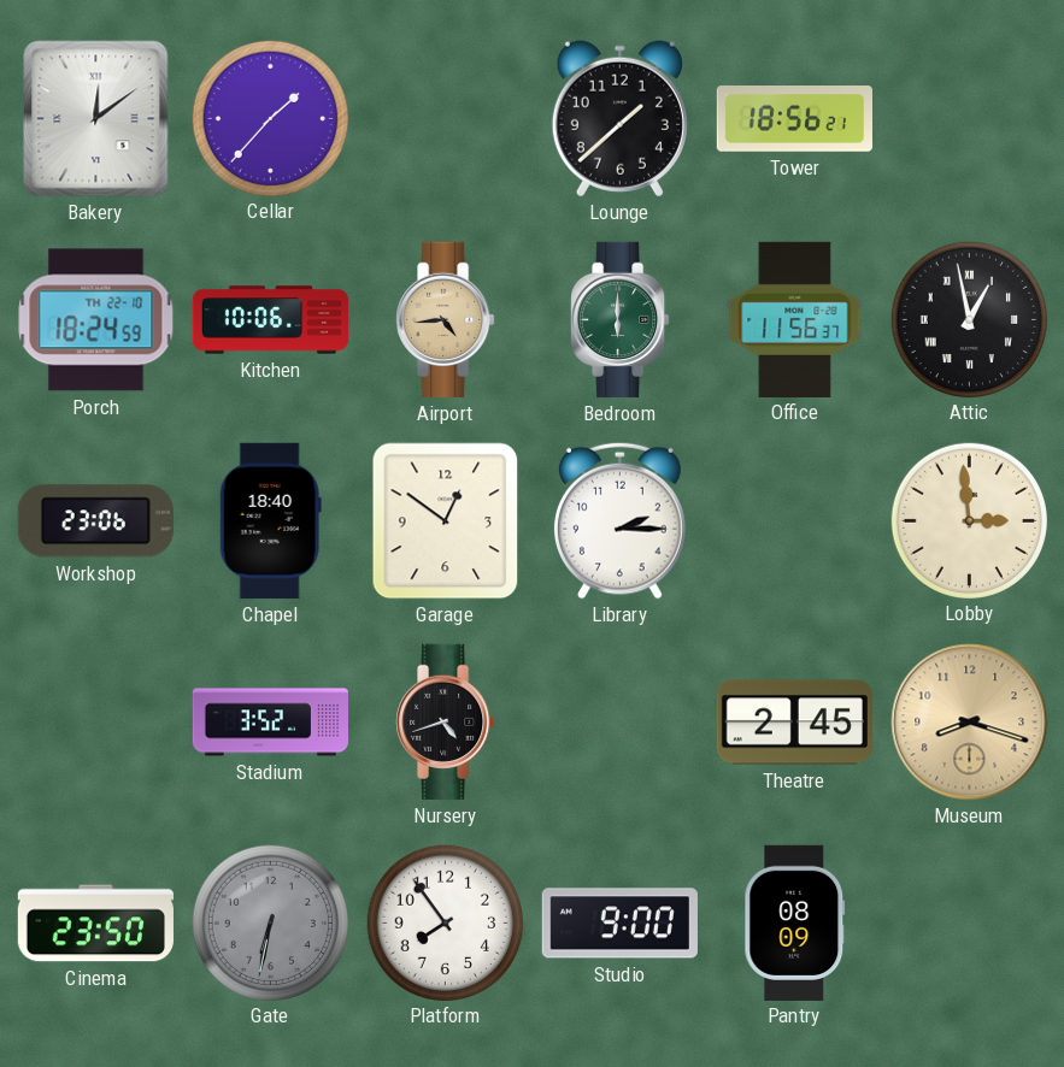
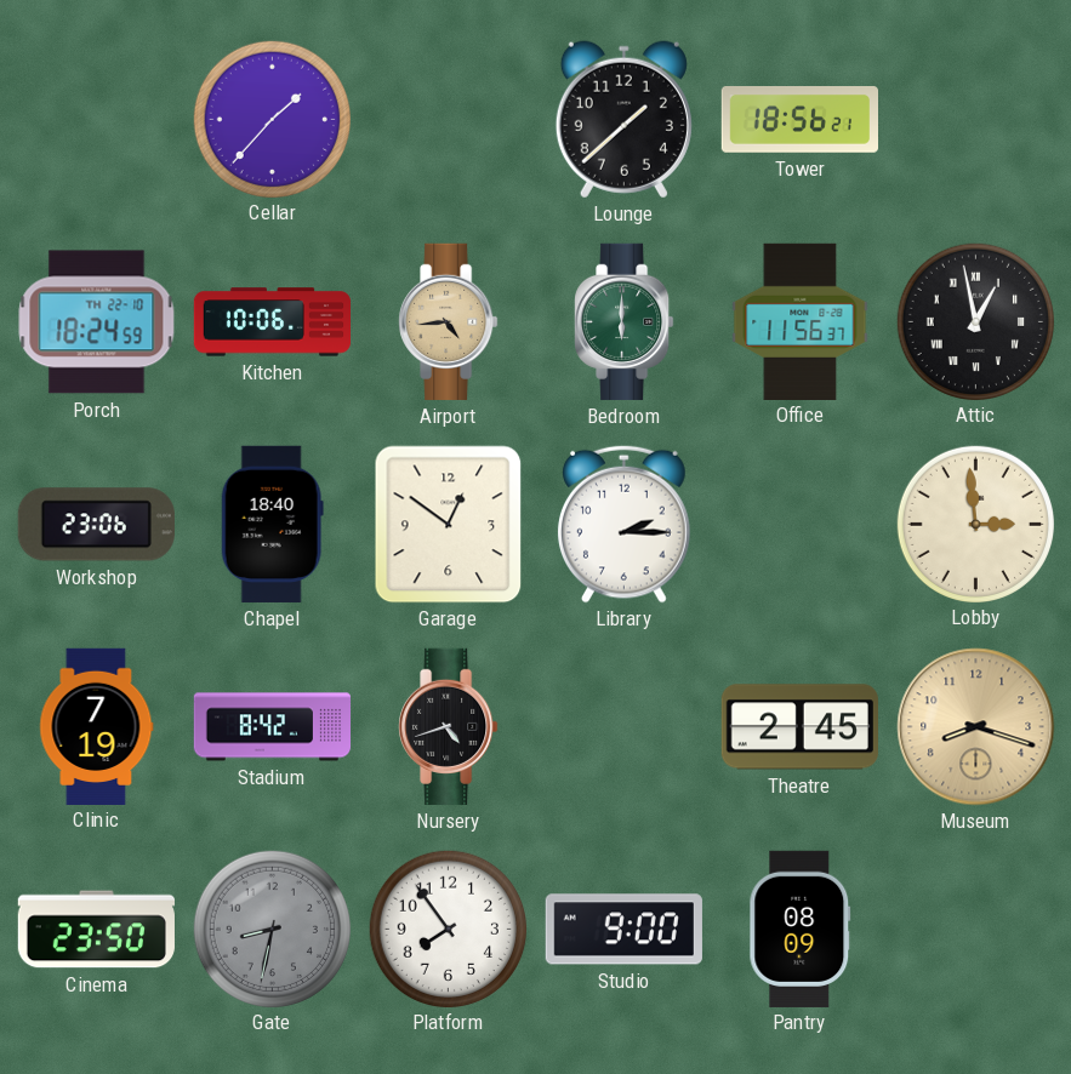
Bakery: 12:09 -> none
Clinic: none -> 7:19
Stadium: 3:52 -> 8:42
Gate: 6:32 -> 8:32
